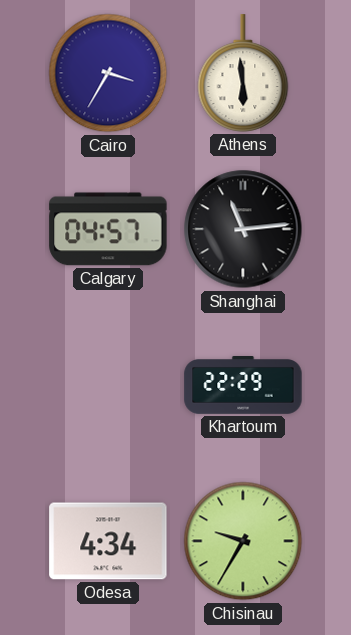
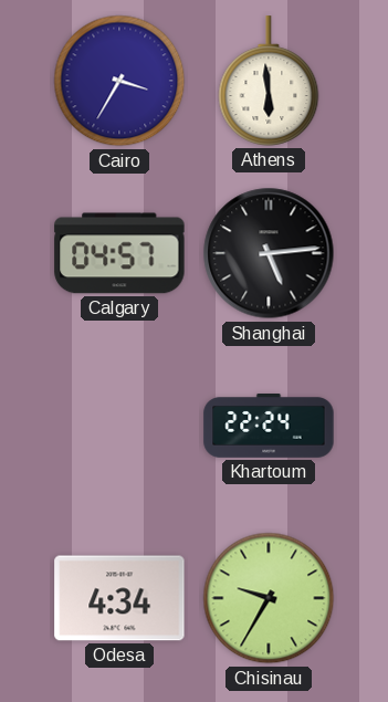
Shanghai: 11:14 -> 5:14
Khartoum: 22:29 -> 22:24
